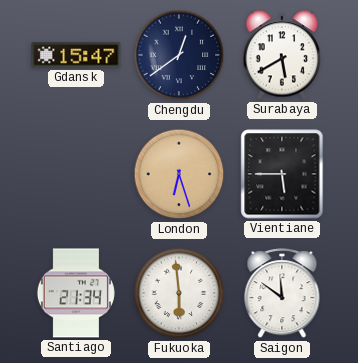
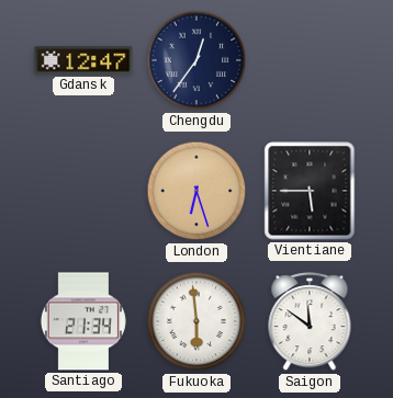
Gdansk: 15:47 -> 12:47
Chengdu: 12:39 -> 12:36
Surabaya: 5:40 -> none
